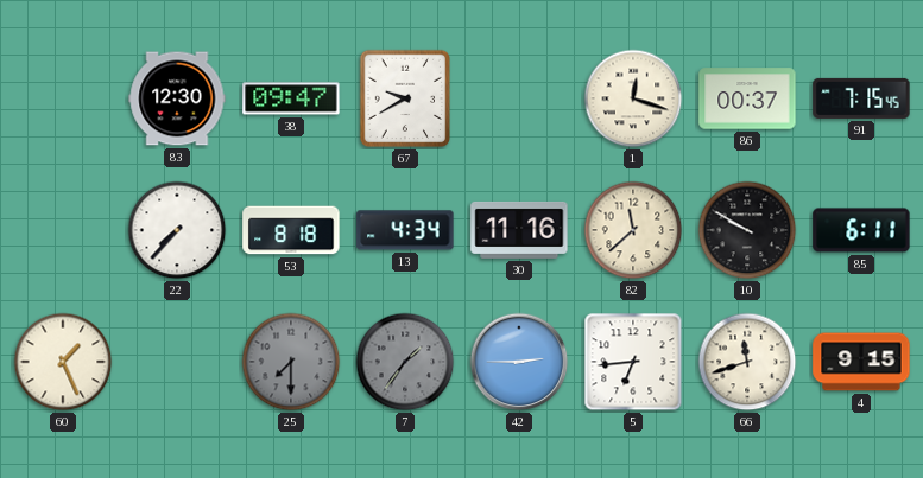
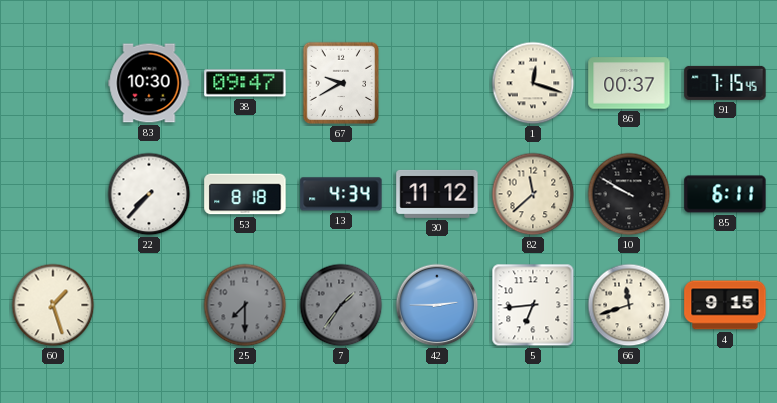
83: 12:30 -> 10:30
30: 11:16 -> 11:12
60: 1:26 -> 1:27
